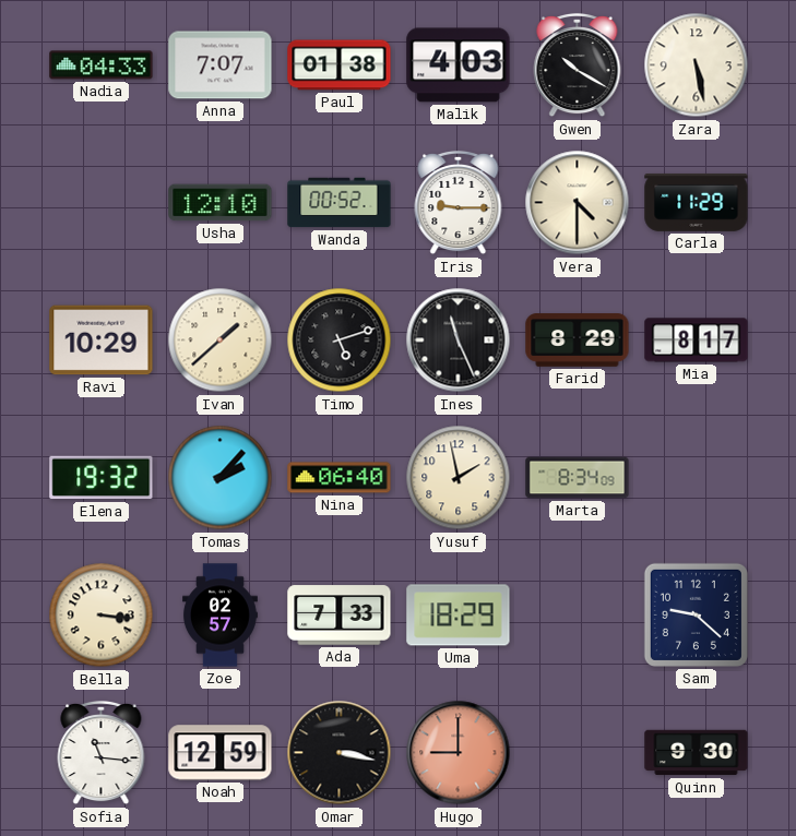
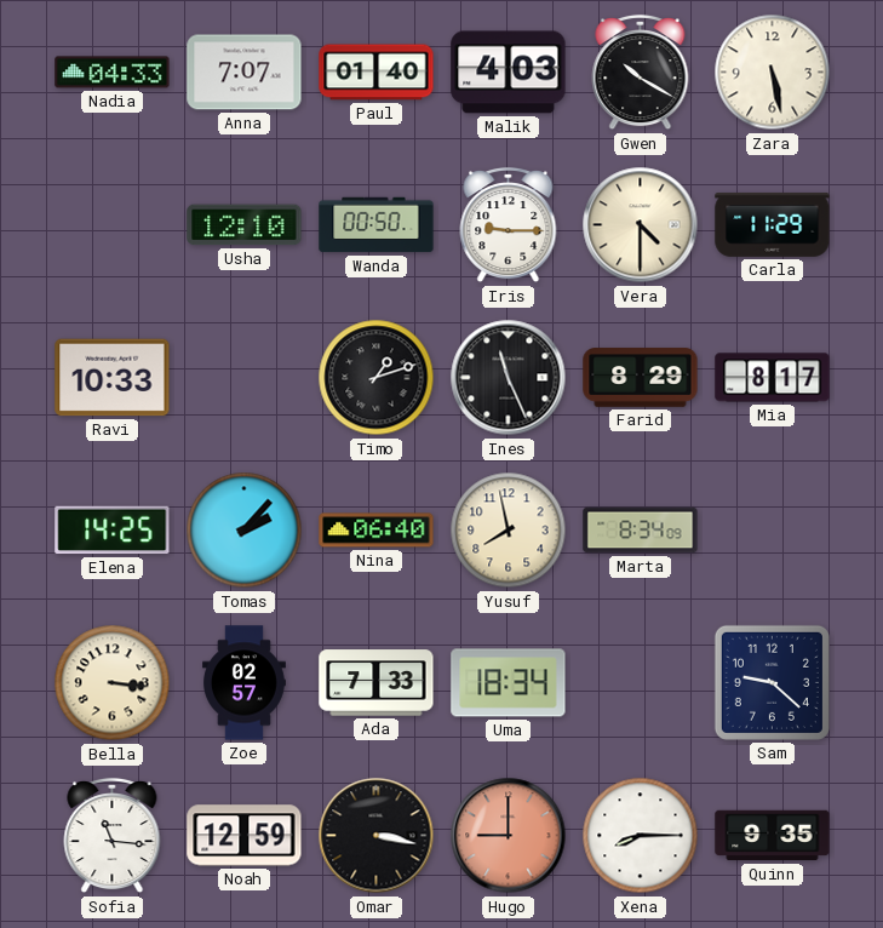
Paul: 01:38 -> 01:40
Wanda: 00:52 -> 00:50
Ravi: 10:29 -> 10:33
Ivan: 1:38 -> none
Timo: 5:12 -> 1:12
Elena: 19:32 -> 14:25
Yusuf: 1:58 -> 7:58
Uma: 18:29 -> 18:34
Xena: none -> 8:15
Quinn: 9:30 -> 9:35
